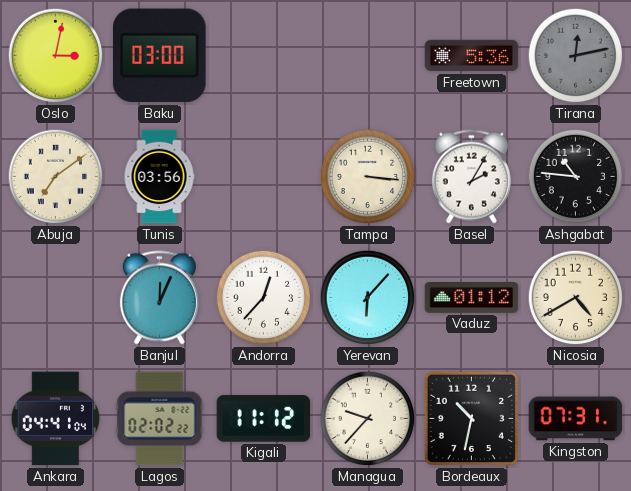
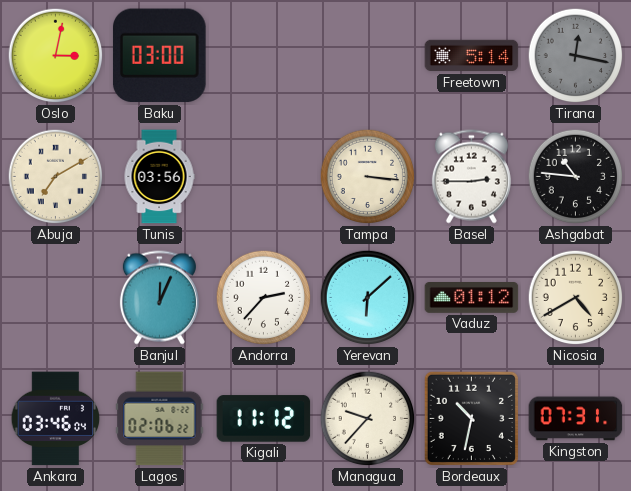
Freetown: 5:36 -> 5:14
Tirana: 12:13 -> 12:17
Abuja: 7:09 -> 7:10
Basel: 2:05 -> 2:45
Andorra: 12:37 -> 2:37
Yerevan: 6:07 -> 6:08
Ankara: 04:41 -> 03:46
Lagos: 02:02 -> 02:06
